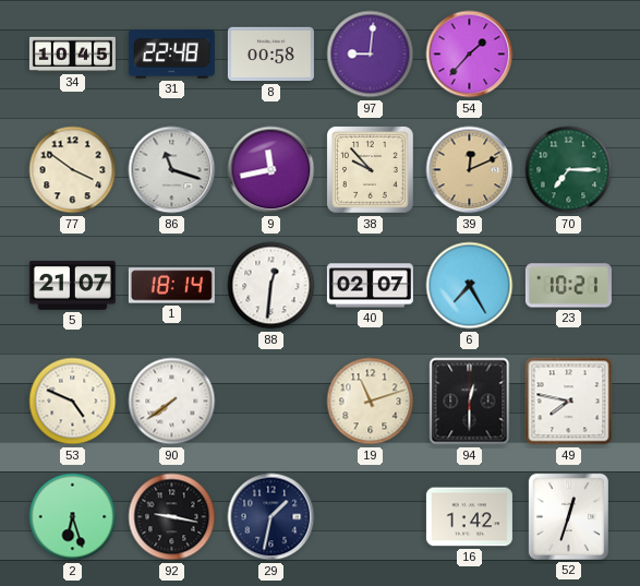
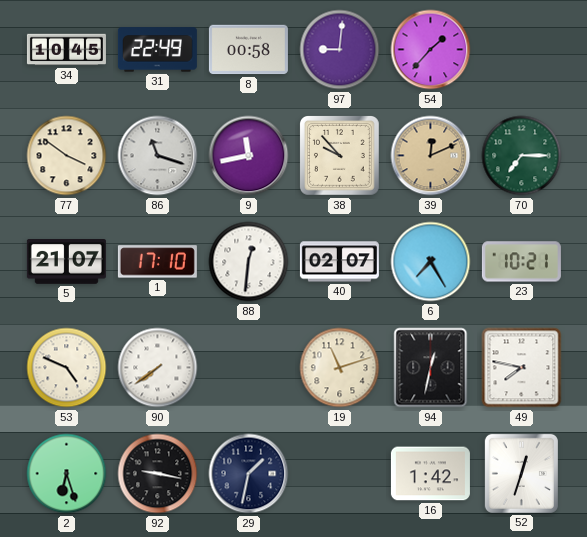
31: 22:48 -> 22:49
1: 18:14 -> 17:10
94: 12:30 -> 12:32
